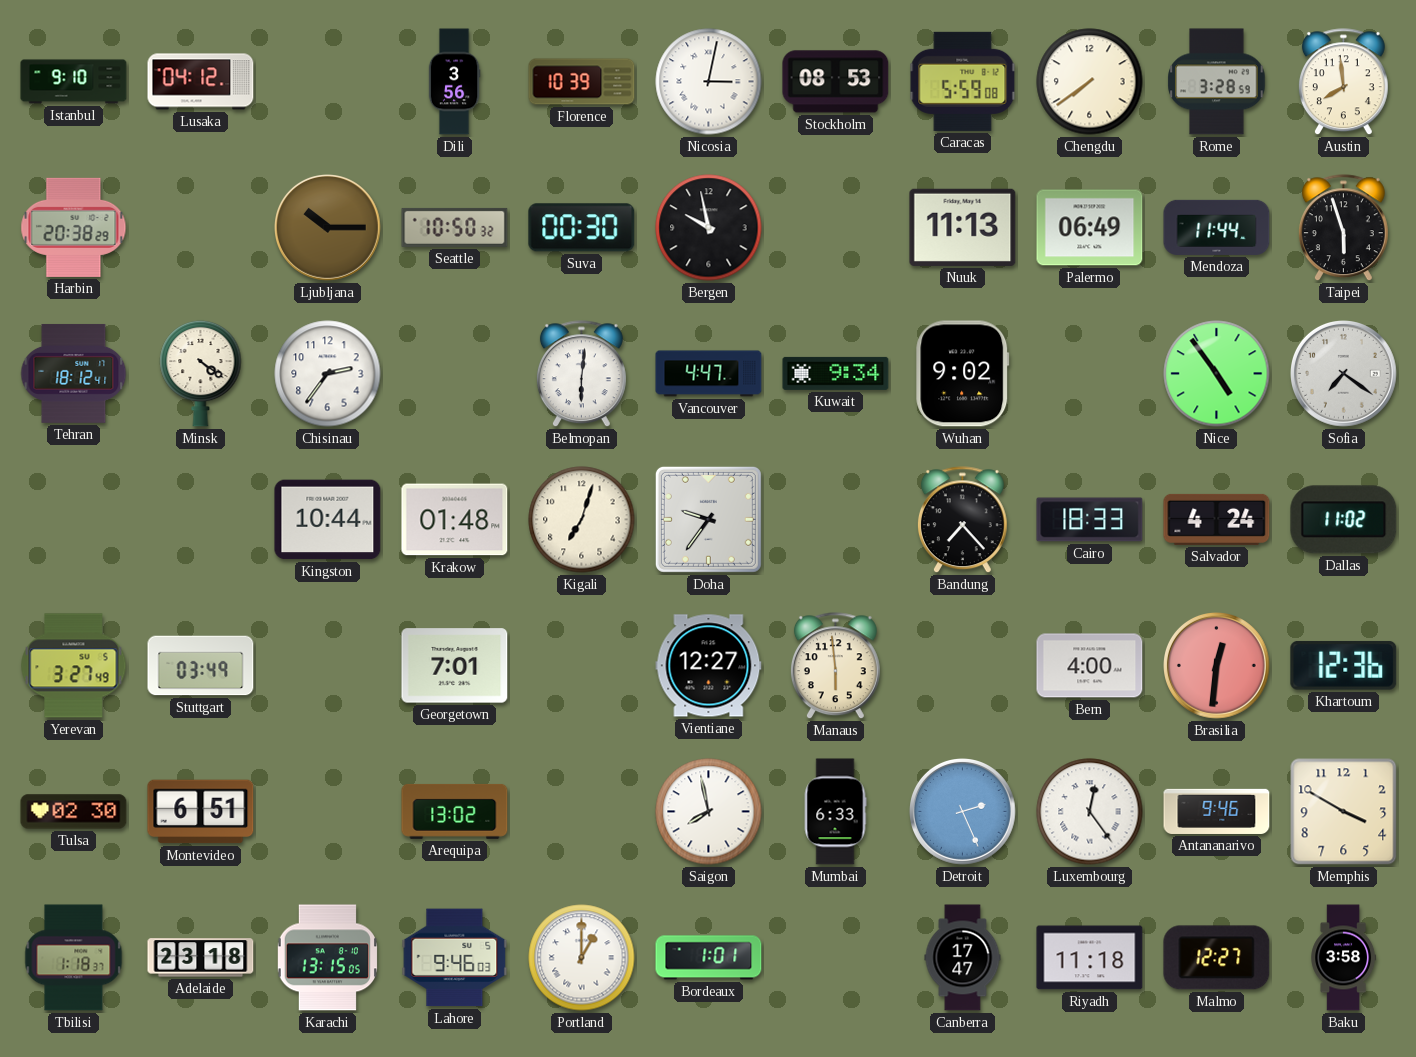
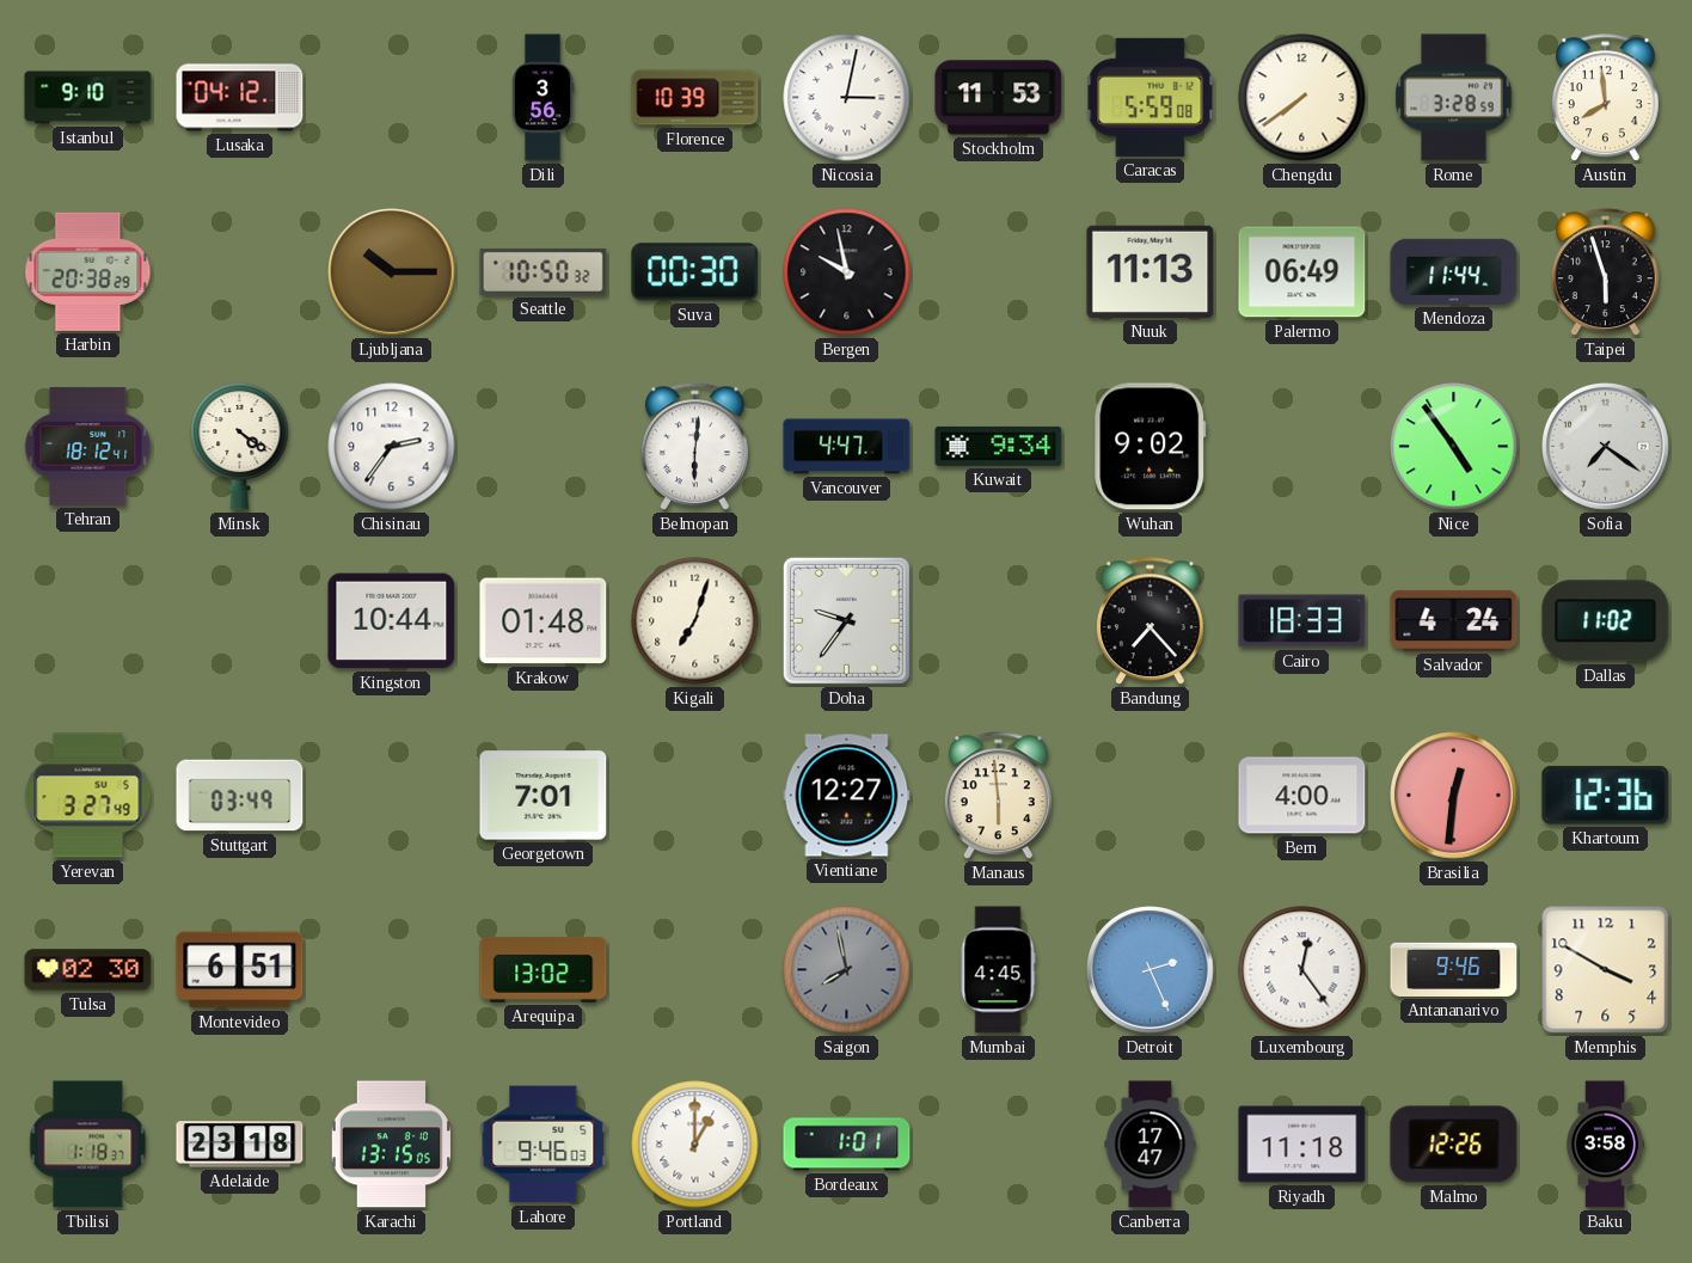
Stockholm: 08:53 -> 11:53
Saigon dial: white -> grey
Mumbai: 6:33 -> 4:45
Malmo: 12:27 -> 12:26
